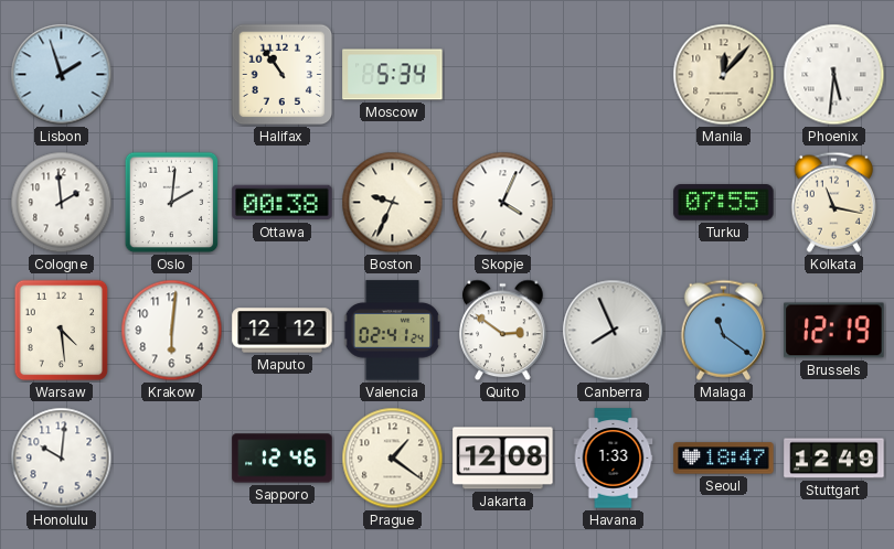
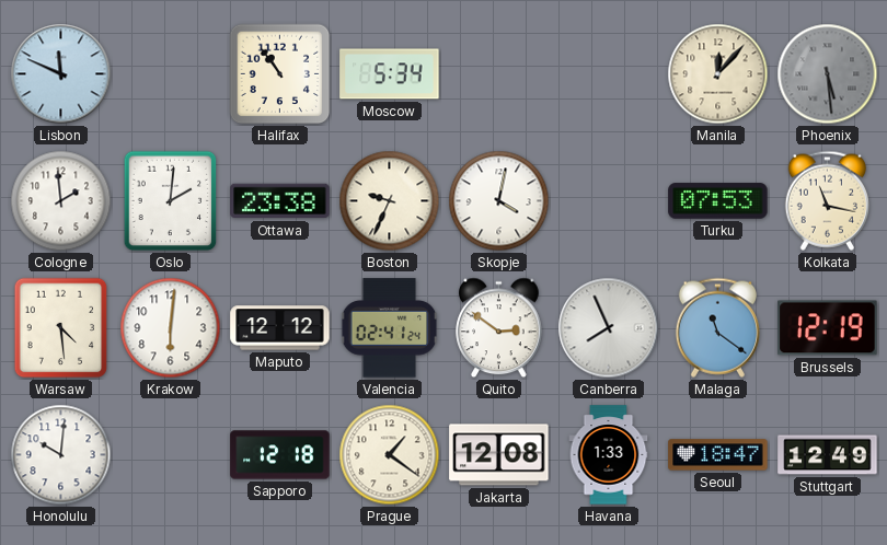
Lisbon: 1:57 -> 11:49
Phoenix: 5:31 -> 5:29
Phoenix dial: white -> grey
Ottawa: 00:38 -> 23:38
Skopje: 4:04 -> 4:02
Turku: 07:55 -> 07:53
Sapporo: 12:46 -> 12:18
